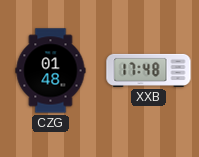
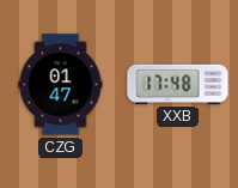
CZG: 01:48 -> 01:47
